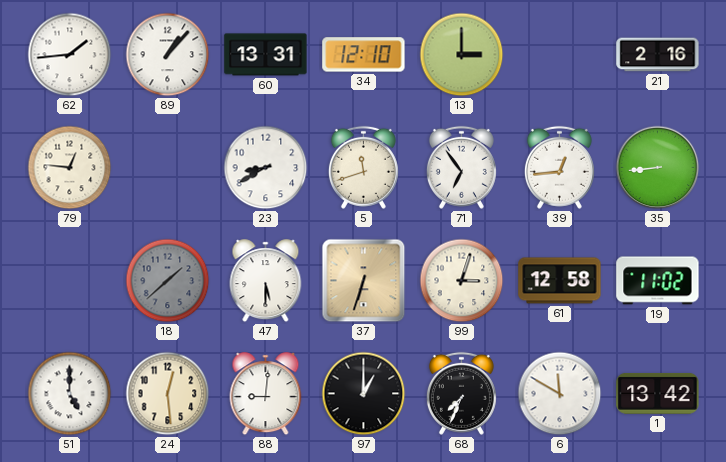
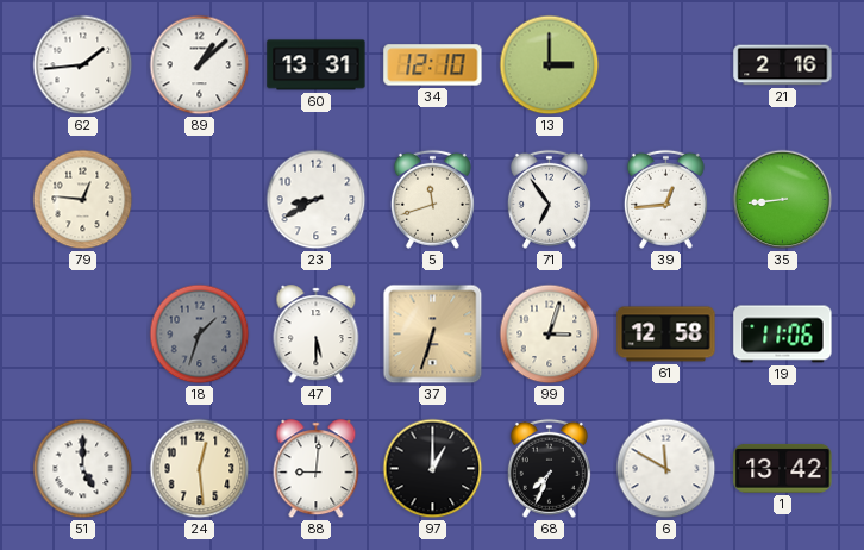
89: 1:07 -> 1:08
18: 1:38 -> 1:33
19: 11:02 -> 11:06
